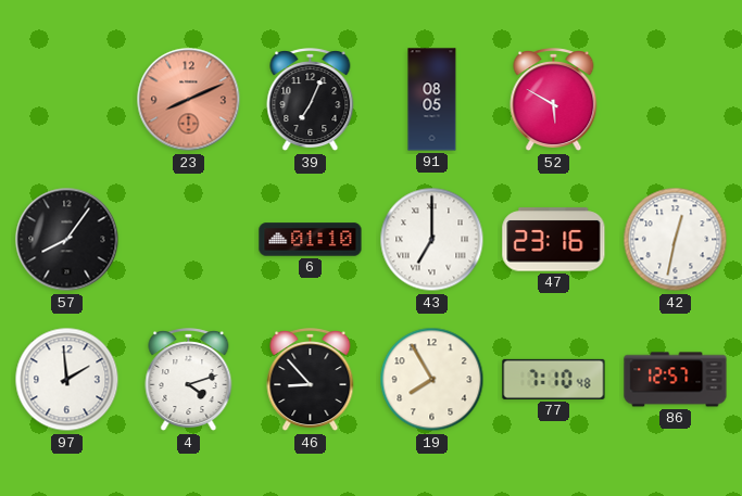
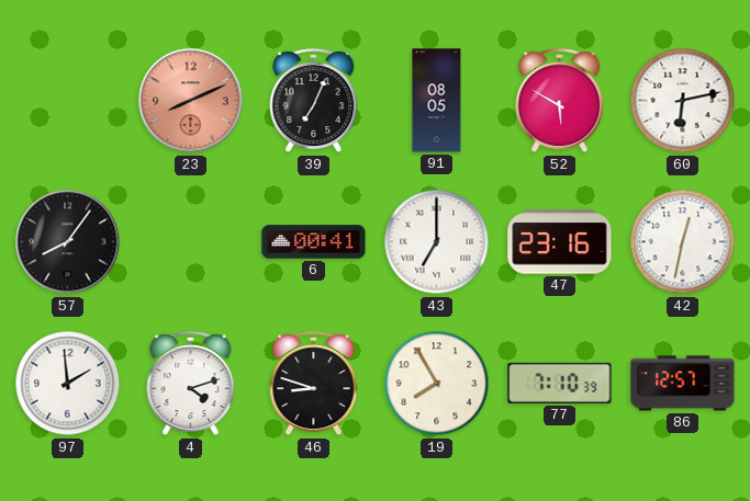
60: none -> 6:13
6: 01:10 -> 00:41
46: 8:53 -> 8:48
77: 7:10:48 -> 7:10:39
